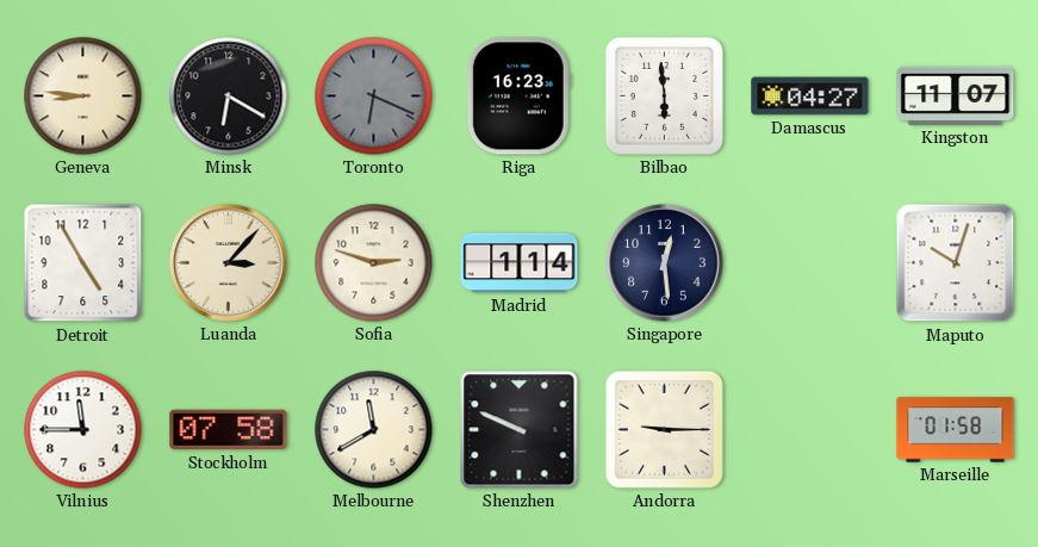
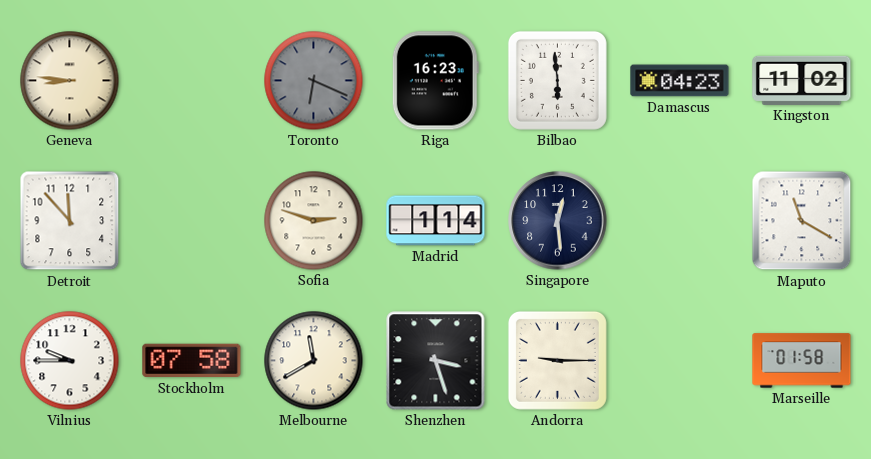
Minsk: 6:20 -> none
Damascus: 04:27 -> 04:23
Kingston: 11:07 -> 11:02
Detroit: 4:55 -> 11:53
Luanda: 3:07 -> none
Maputo: 10:03 -> 11:20
Vilnius: 11:45 -> 9:45
Shenzhen: 9:49 -> 3:27
